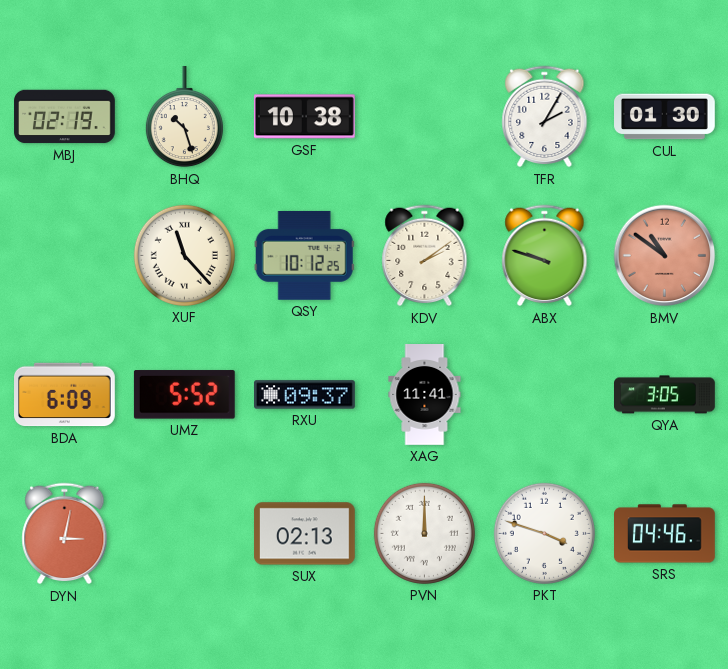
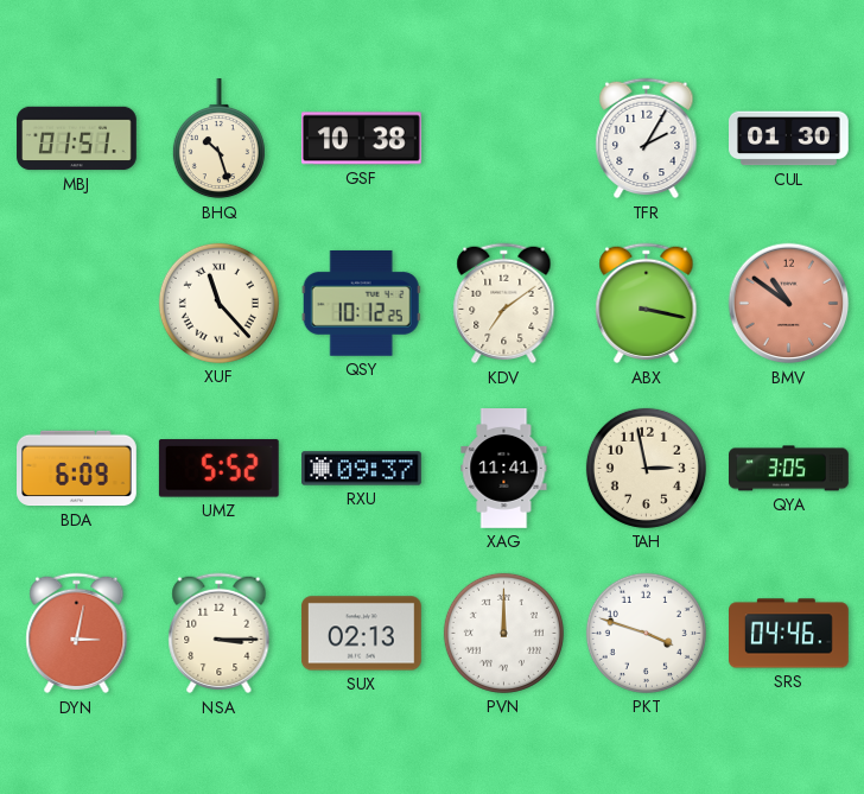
MBJ: 02:19 -> 01:51
KDV: 2:09 -> 7:09
ABX: 9:48 -> 3:17
TAH: none -> 2:58
NSA: none -> 3:15
